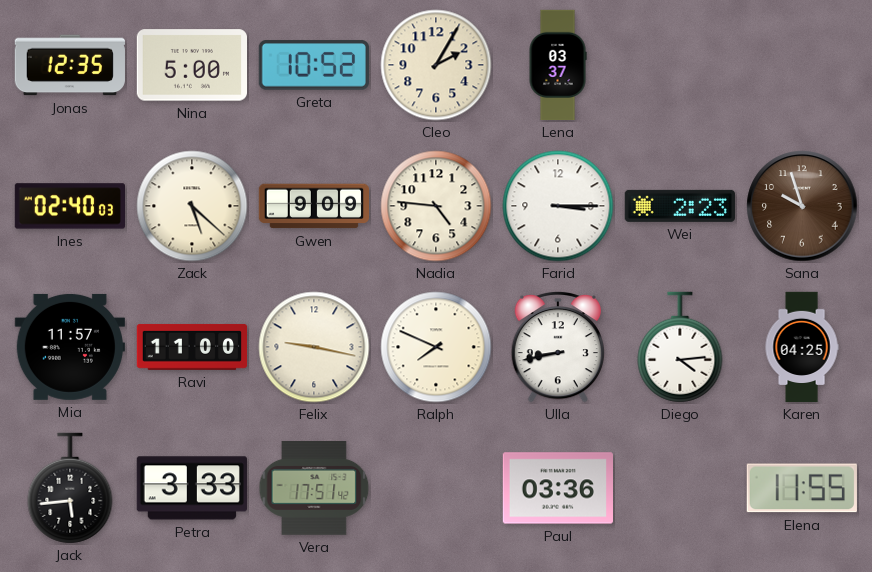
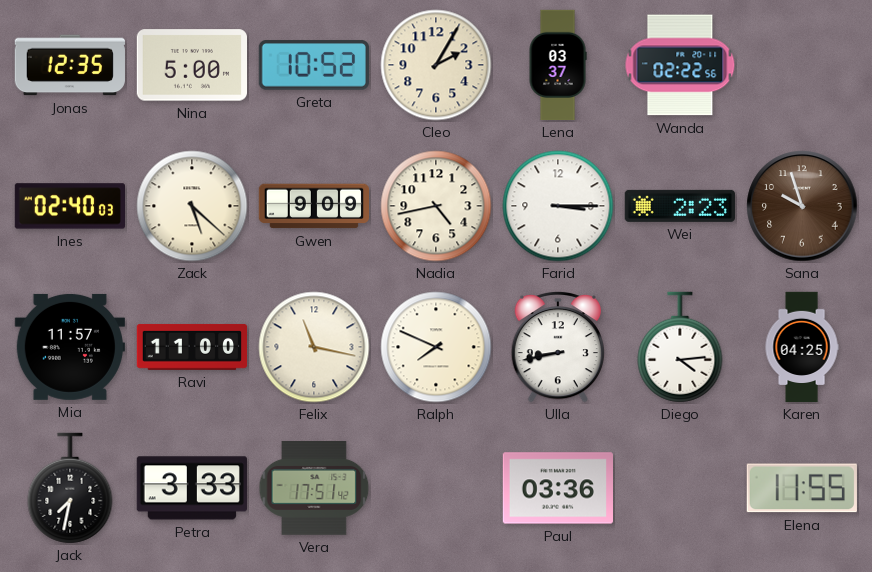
Wanda: none -> 02:22
Nadia: 4:46 -> 4:43
Felix: 9:17 -> 11:17
Jack: 5:44 -> 7:32
